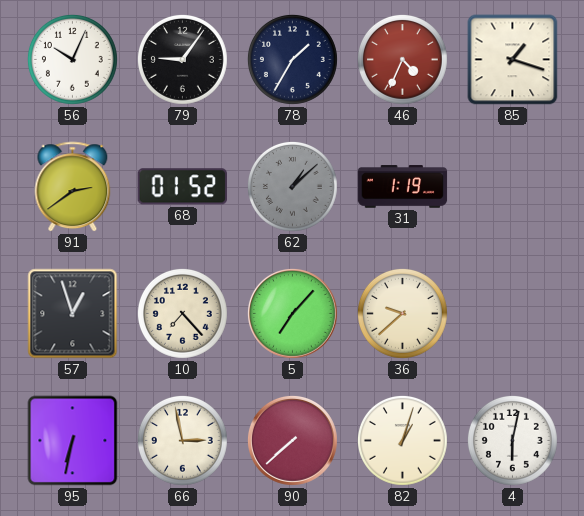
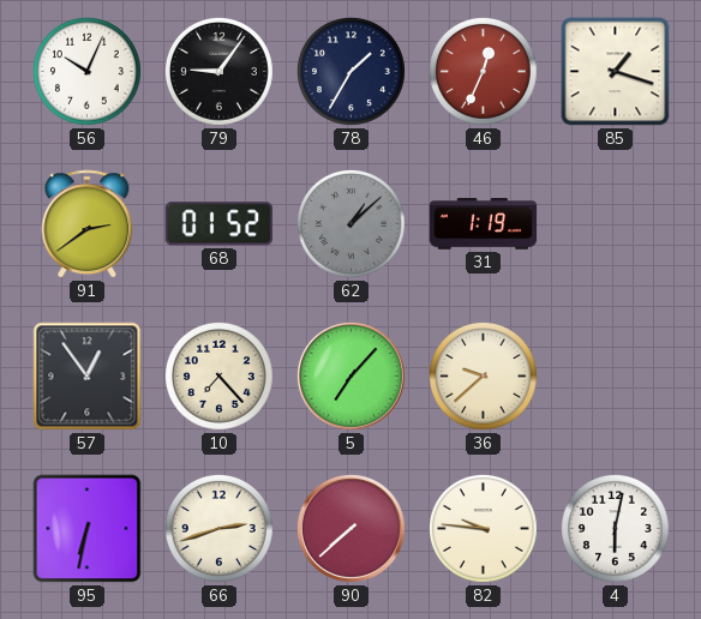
46: 4:34 -> 12:34
57: 12:57 -> 12:54
66: 2:58 -> 2:42
82: 1:03 -> 9:46
